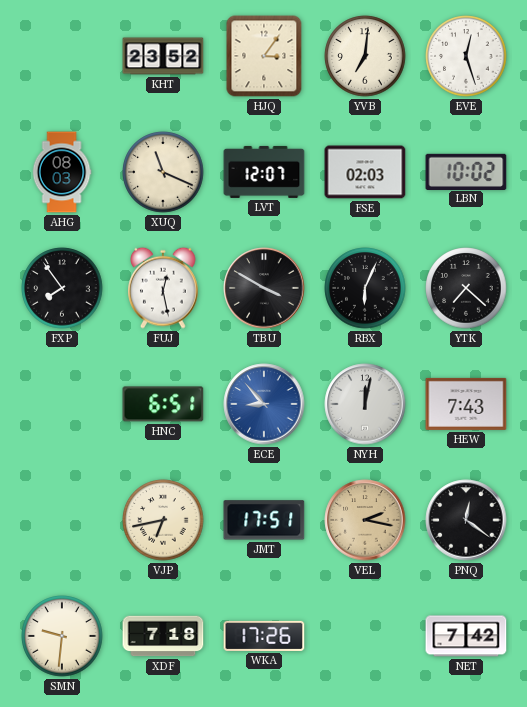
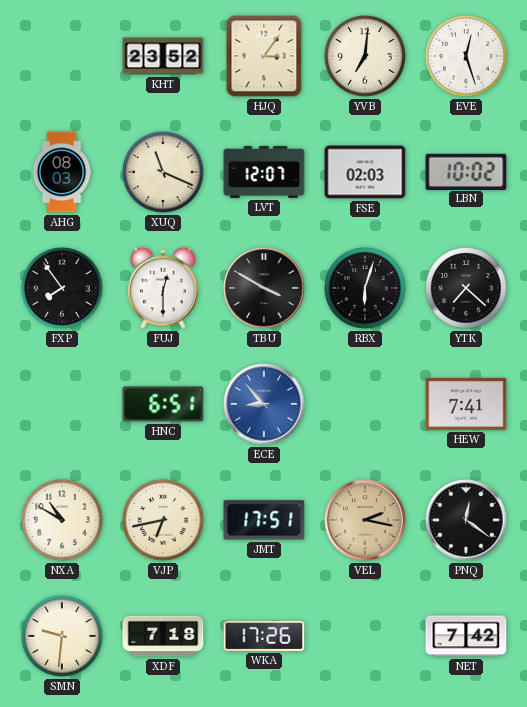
FUJ: 12:28 -> 12:30
RBX: 6:04 -> 6:03
NYH: 12:02 -> none
HEW: 7:43 -> 7:41
NXA: none -> 10:50
